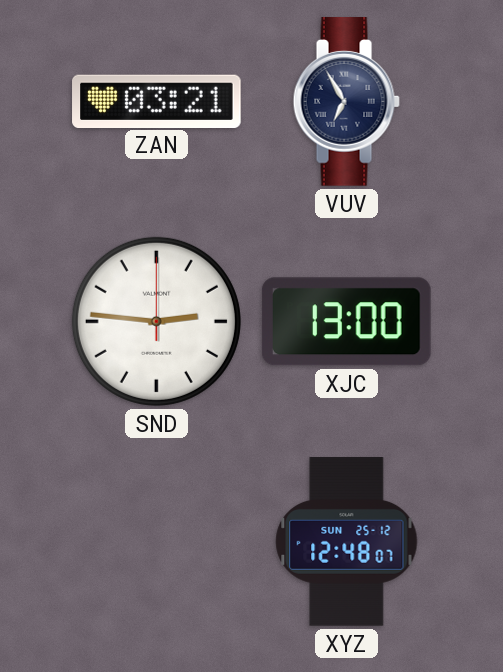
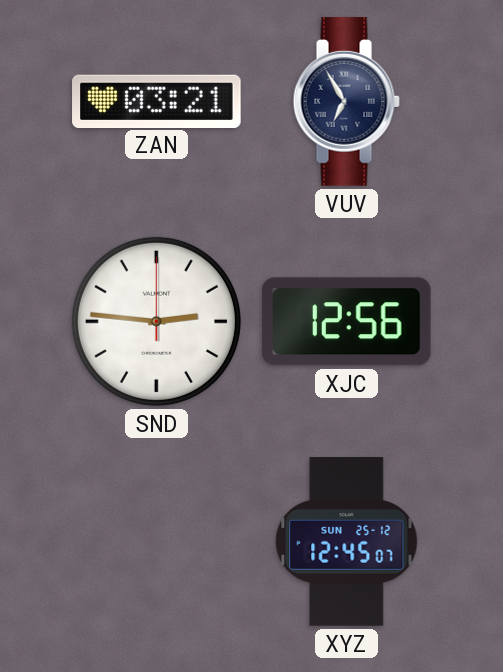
XJC: 13:00 -> 12:56
XYZ: 12:48 -> 12:45
